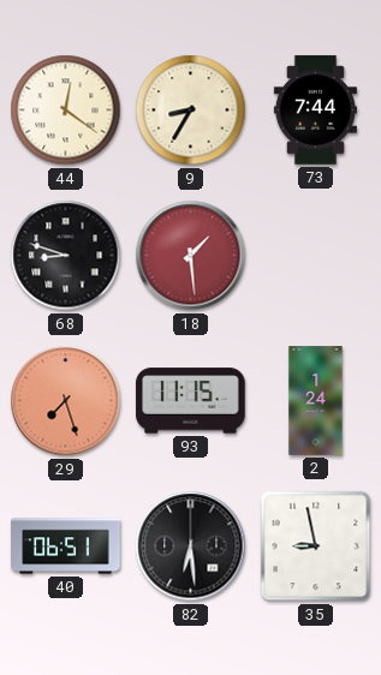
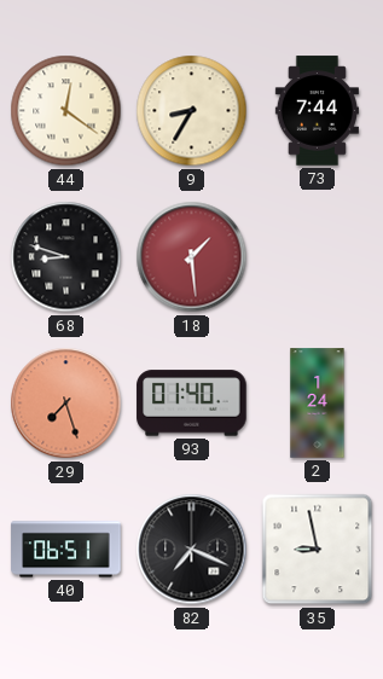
93: 11:15 -> 01:40
82: 6:29 -> 7:19
